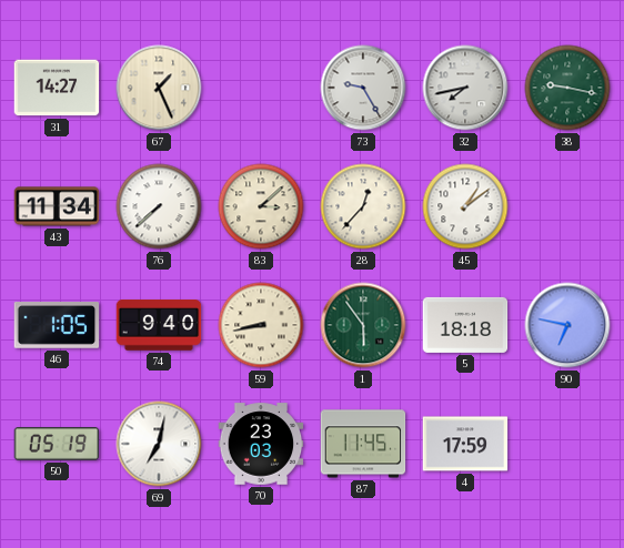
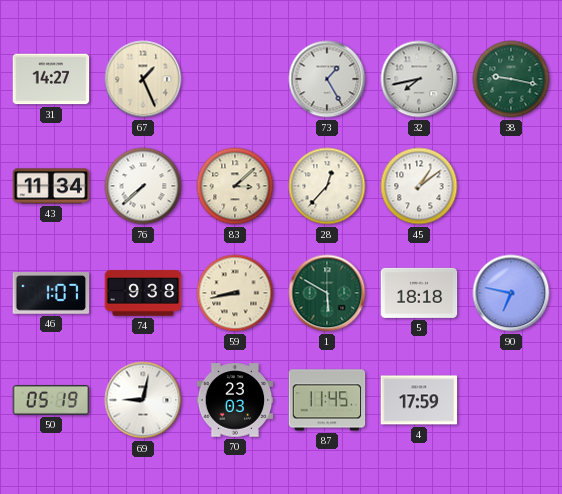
73: 9:25 -> 1:25
46: 1:05 -> 1:07
74: 9:40 -> 9:38
1: 5:54 -> 5:50
69: 7:02 -> 9:02
